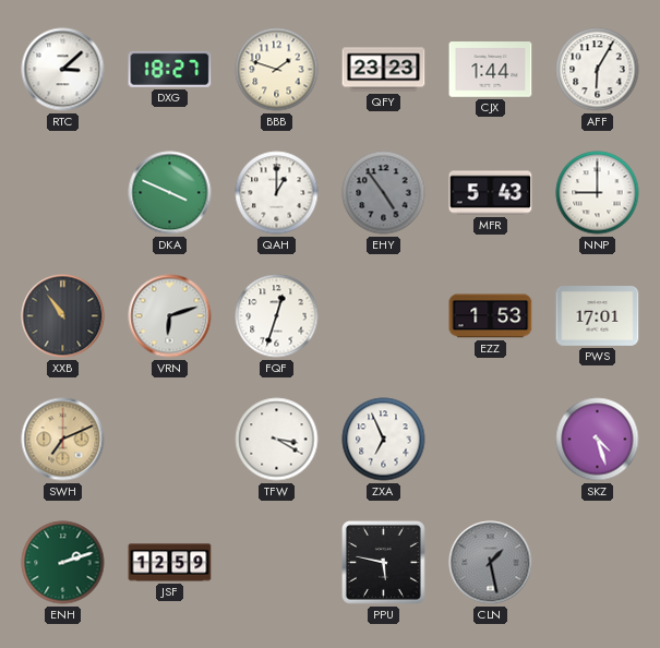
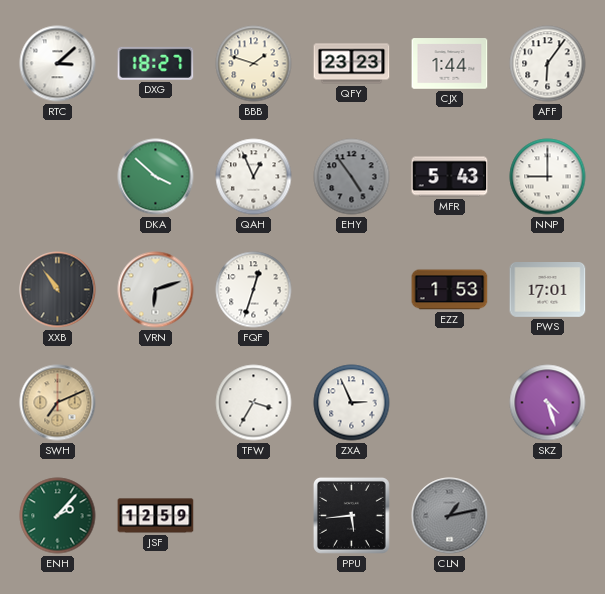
AFF: 6:05 -> 6:06
DKA: 3:49 -> 3:52
QAH: 1:00 -> 12:56
TFW: 3:20 -> 3:35
ZXA: 6:56 -> 2:56
ENH: 2:12 -> 2:07
PPU: 5:47 -> 5:44
CLN: 1:28 -> 1:13
